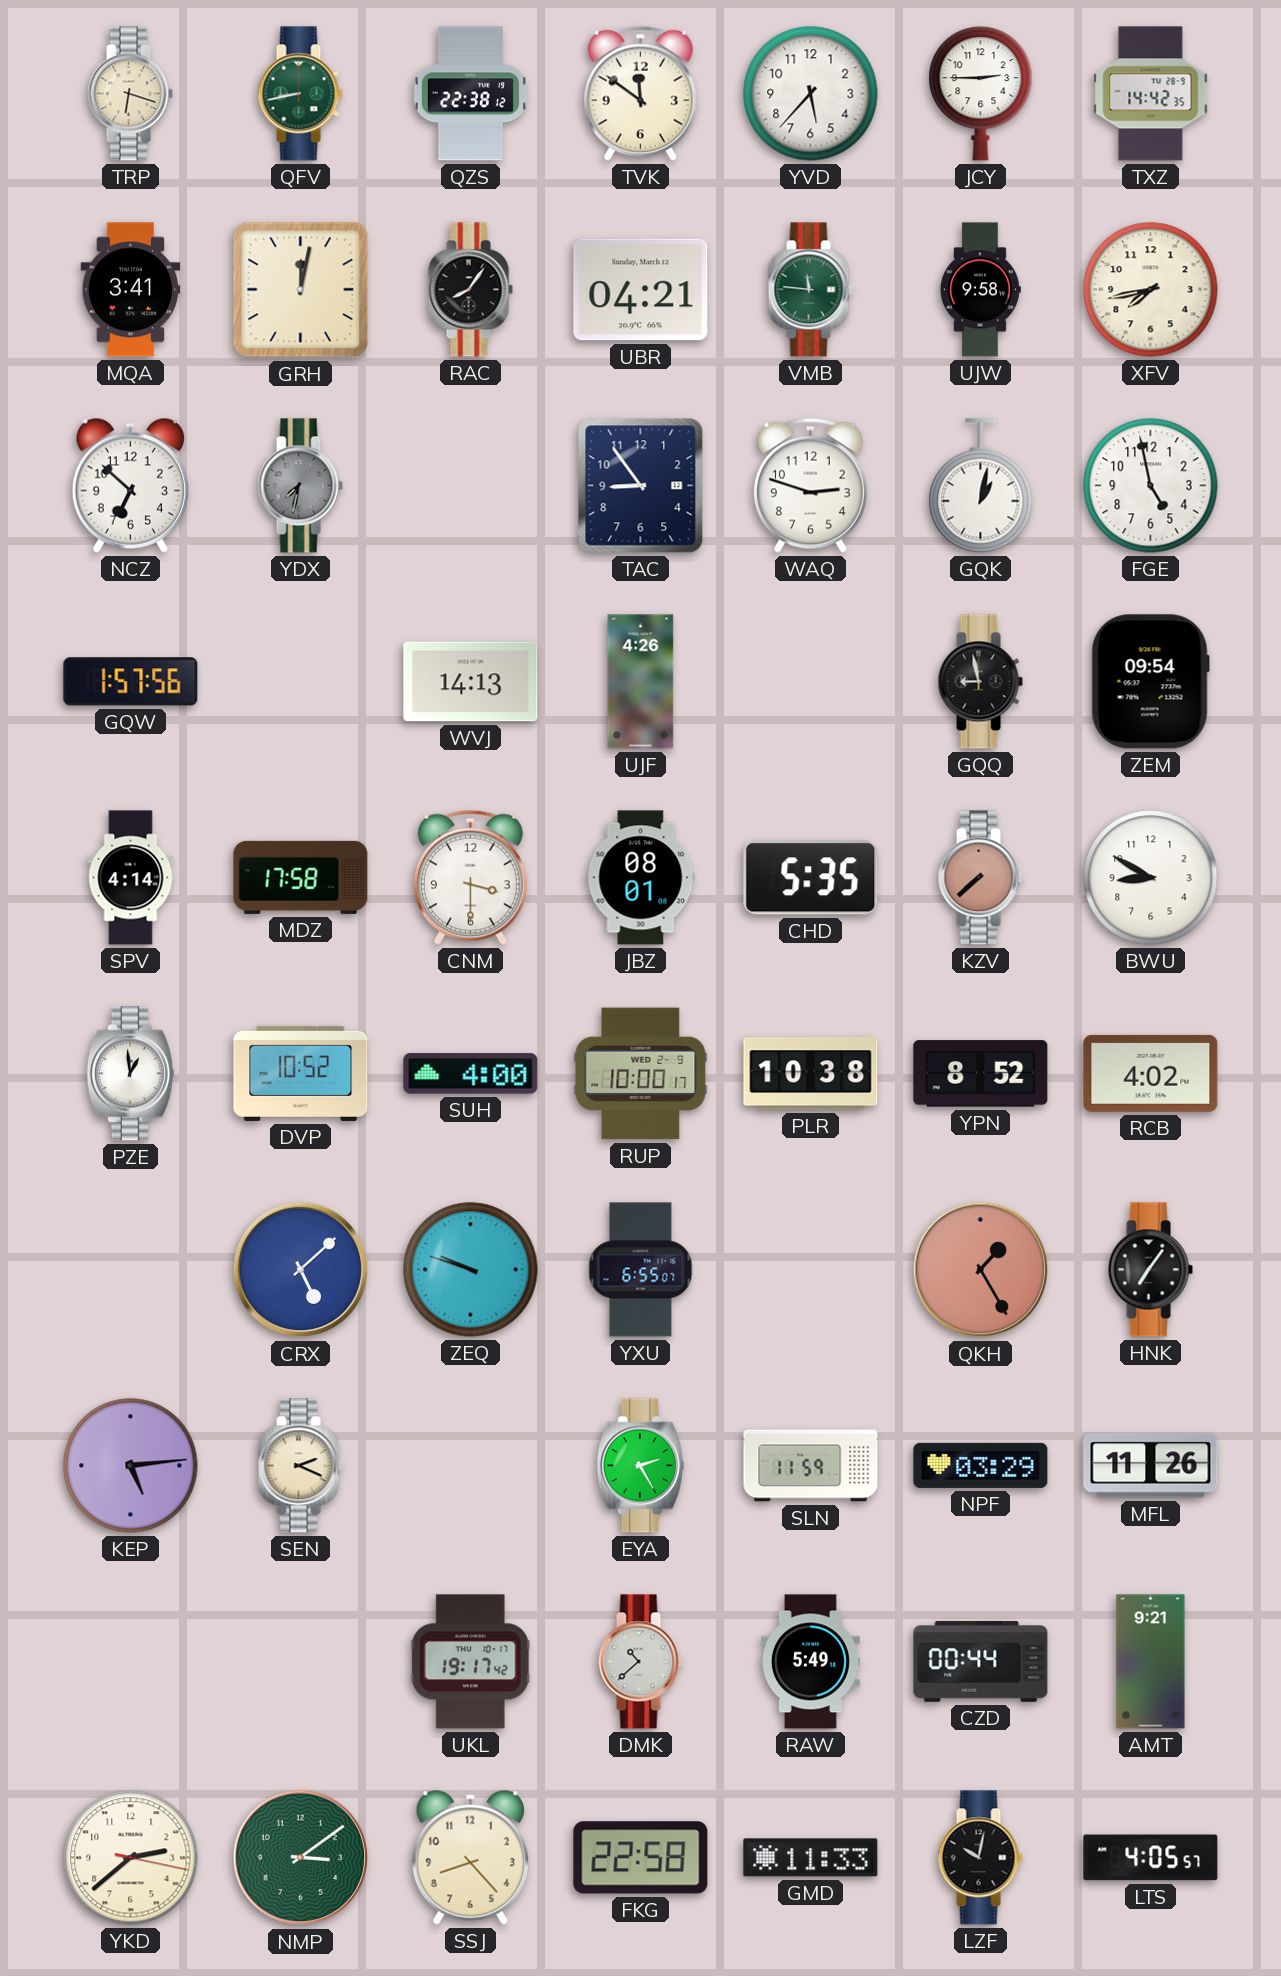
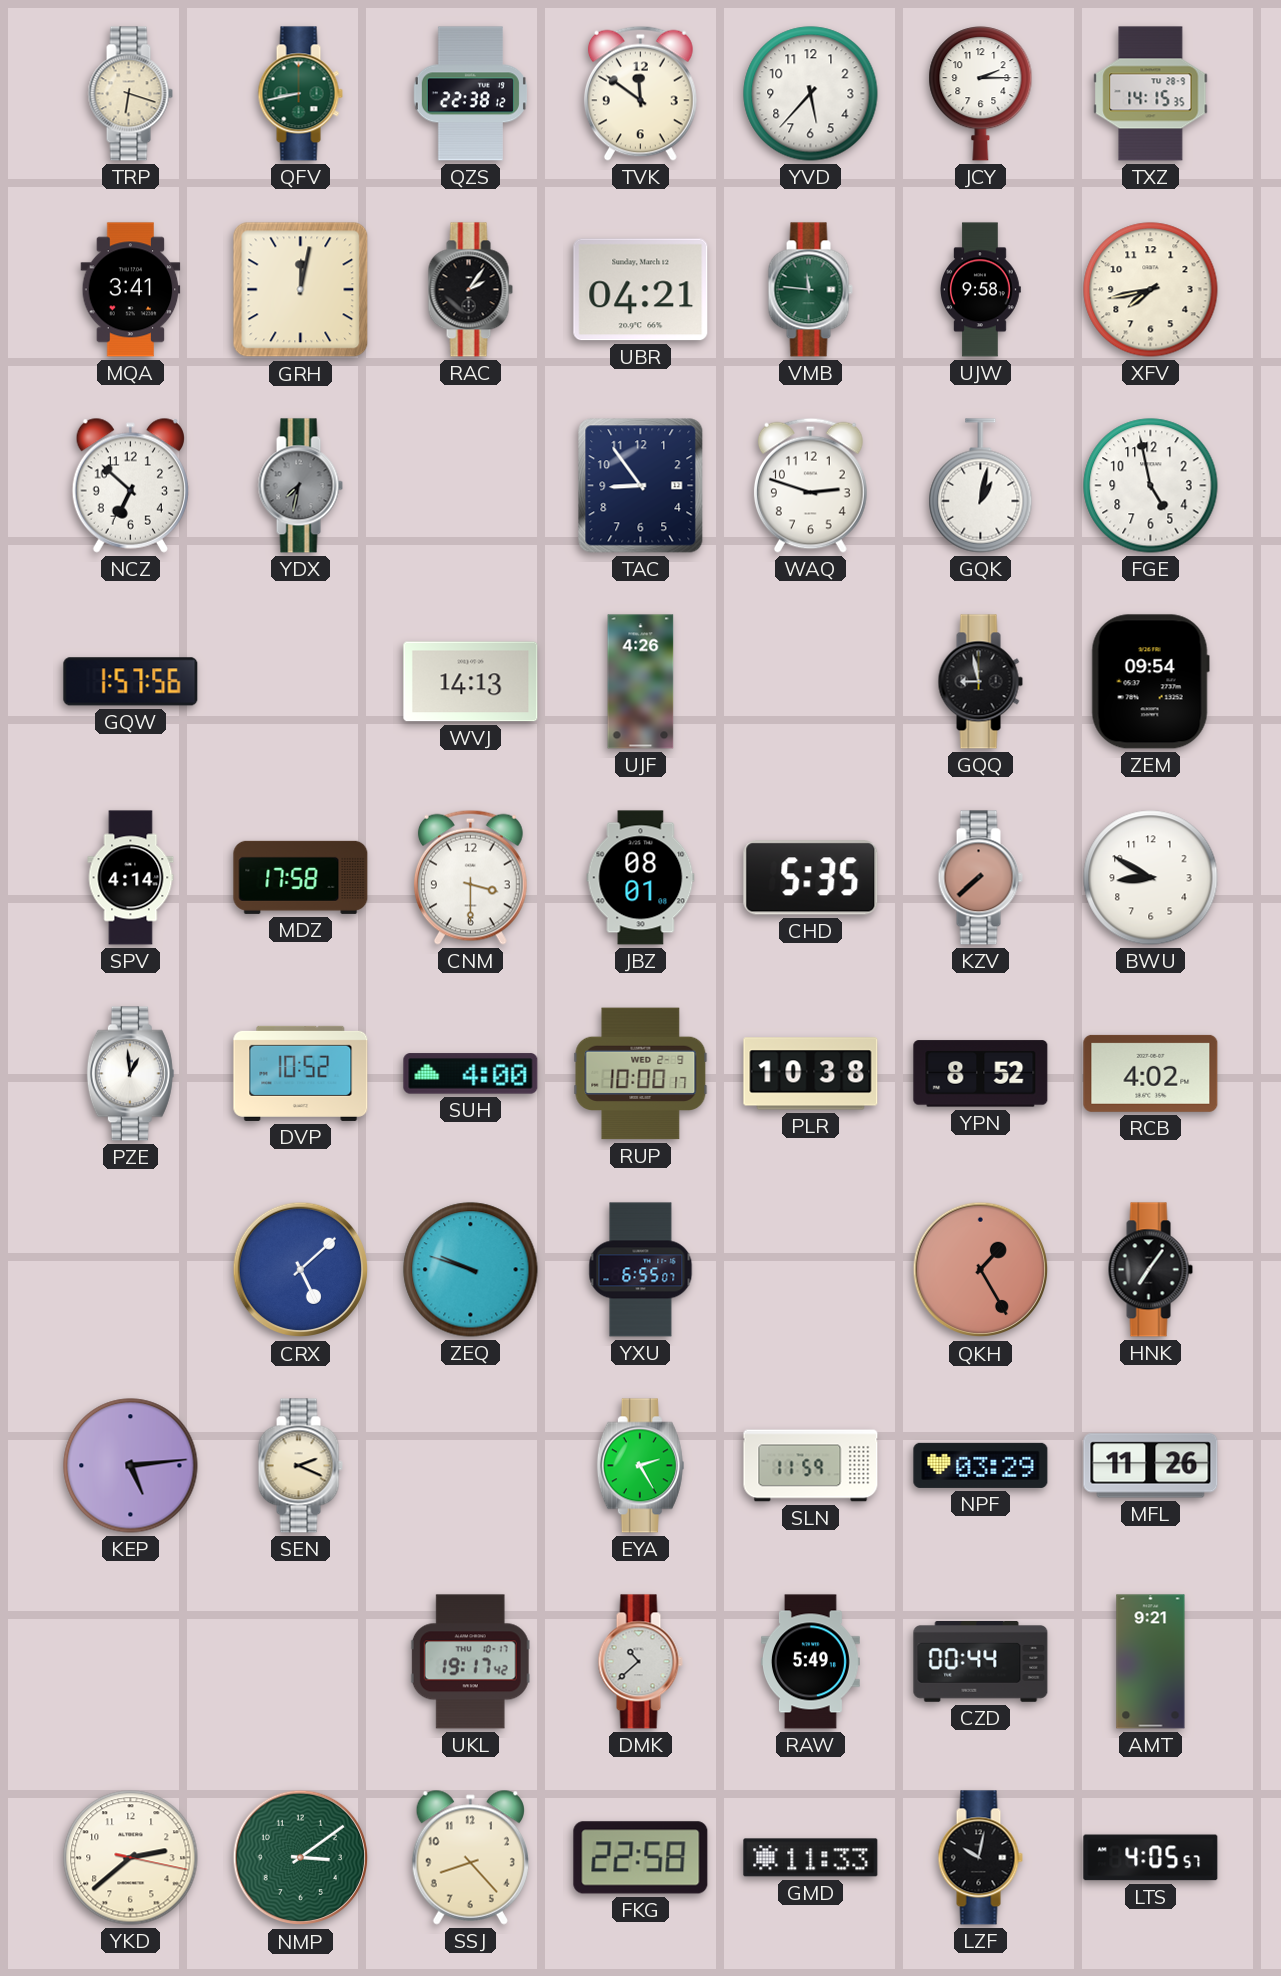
JCY: 2:45 -> 2:15
TXZ: 14:42 -> 14:15
RAC: 8:06 -> 2:06
